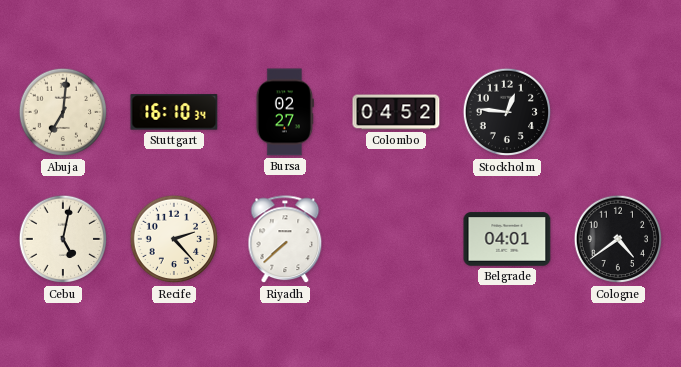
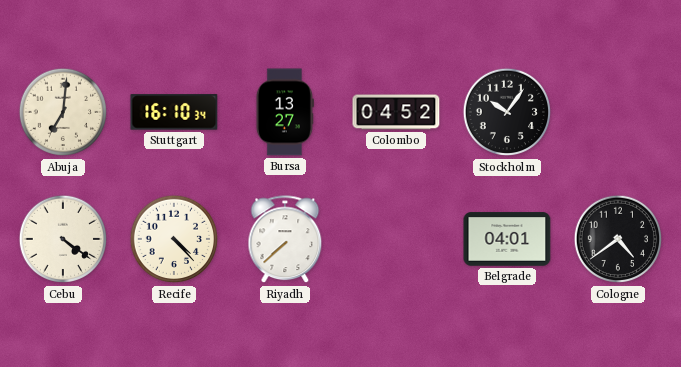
Bursa: 02:27 -> 13:27
Stockholm: 12:46 -> 10:06
Cebu: 5:02 -> 4:21
Recife: 2:23 -> 4:23
